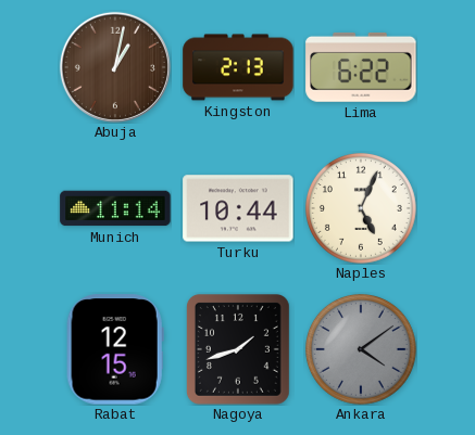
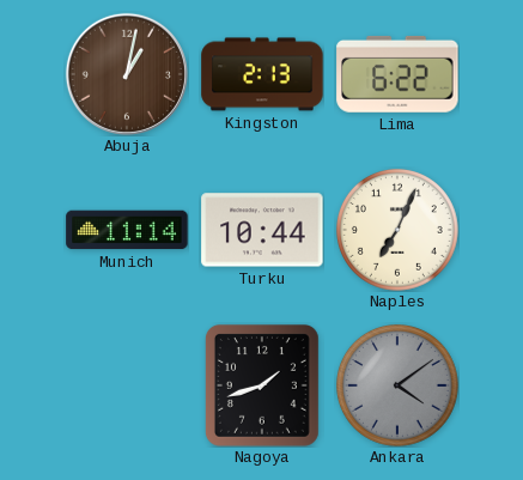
Naples: 5:04 -> 7:04
Rabat: 12:15 -> none
